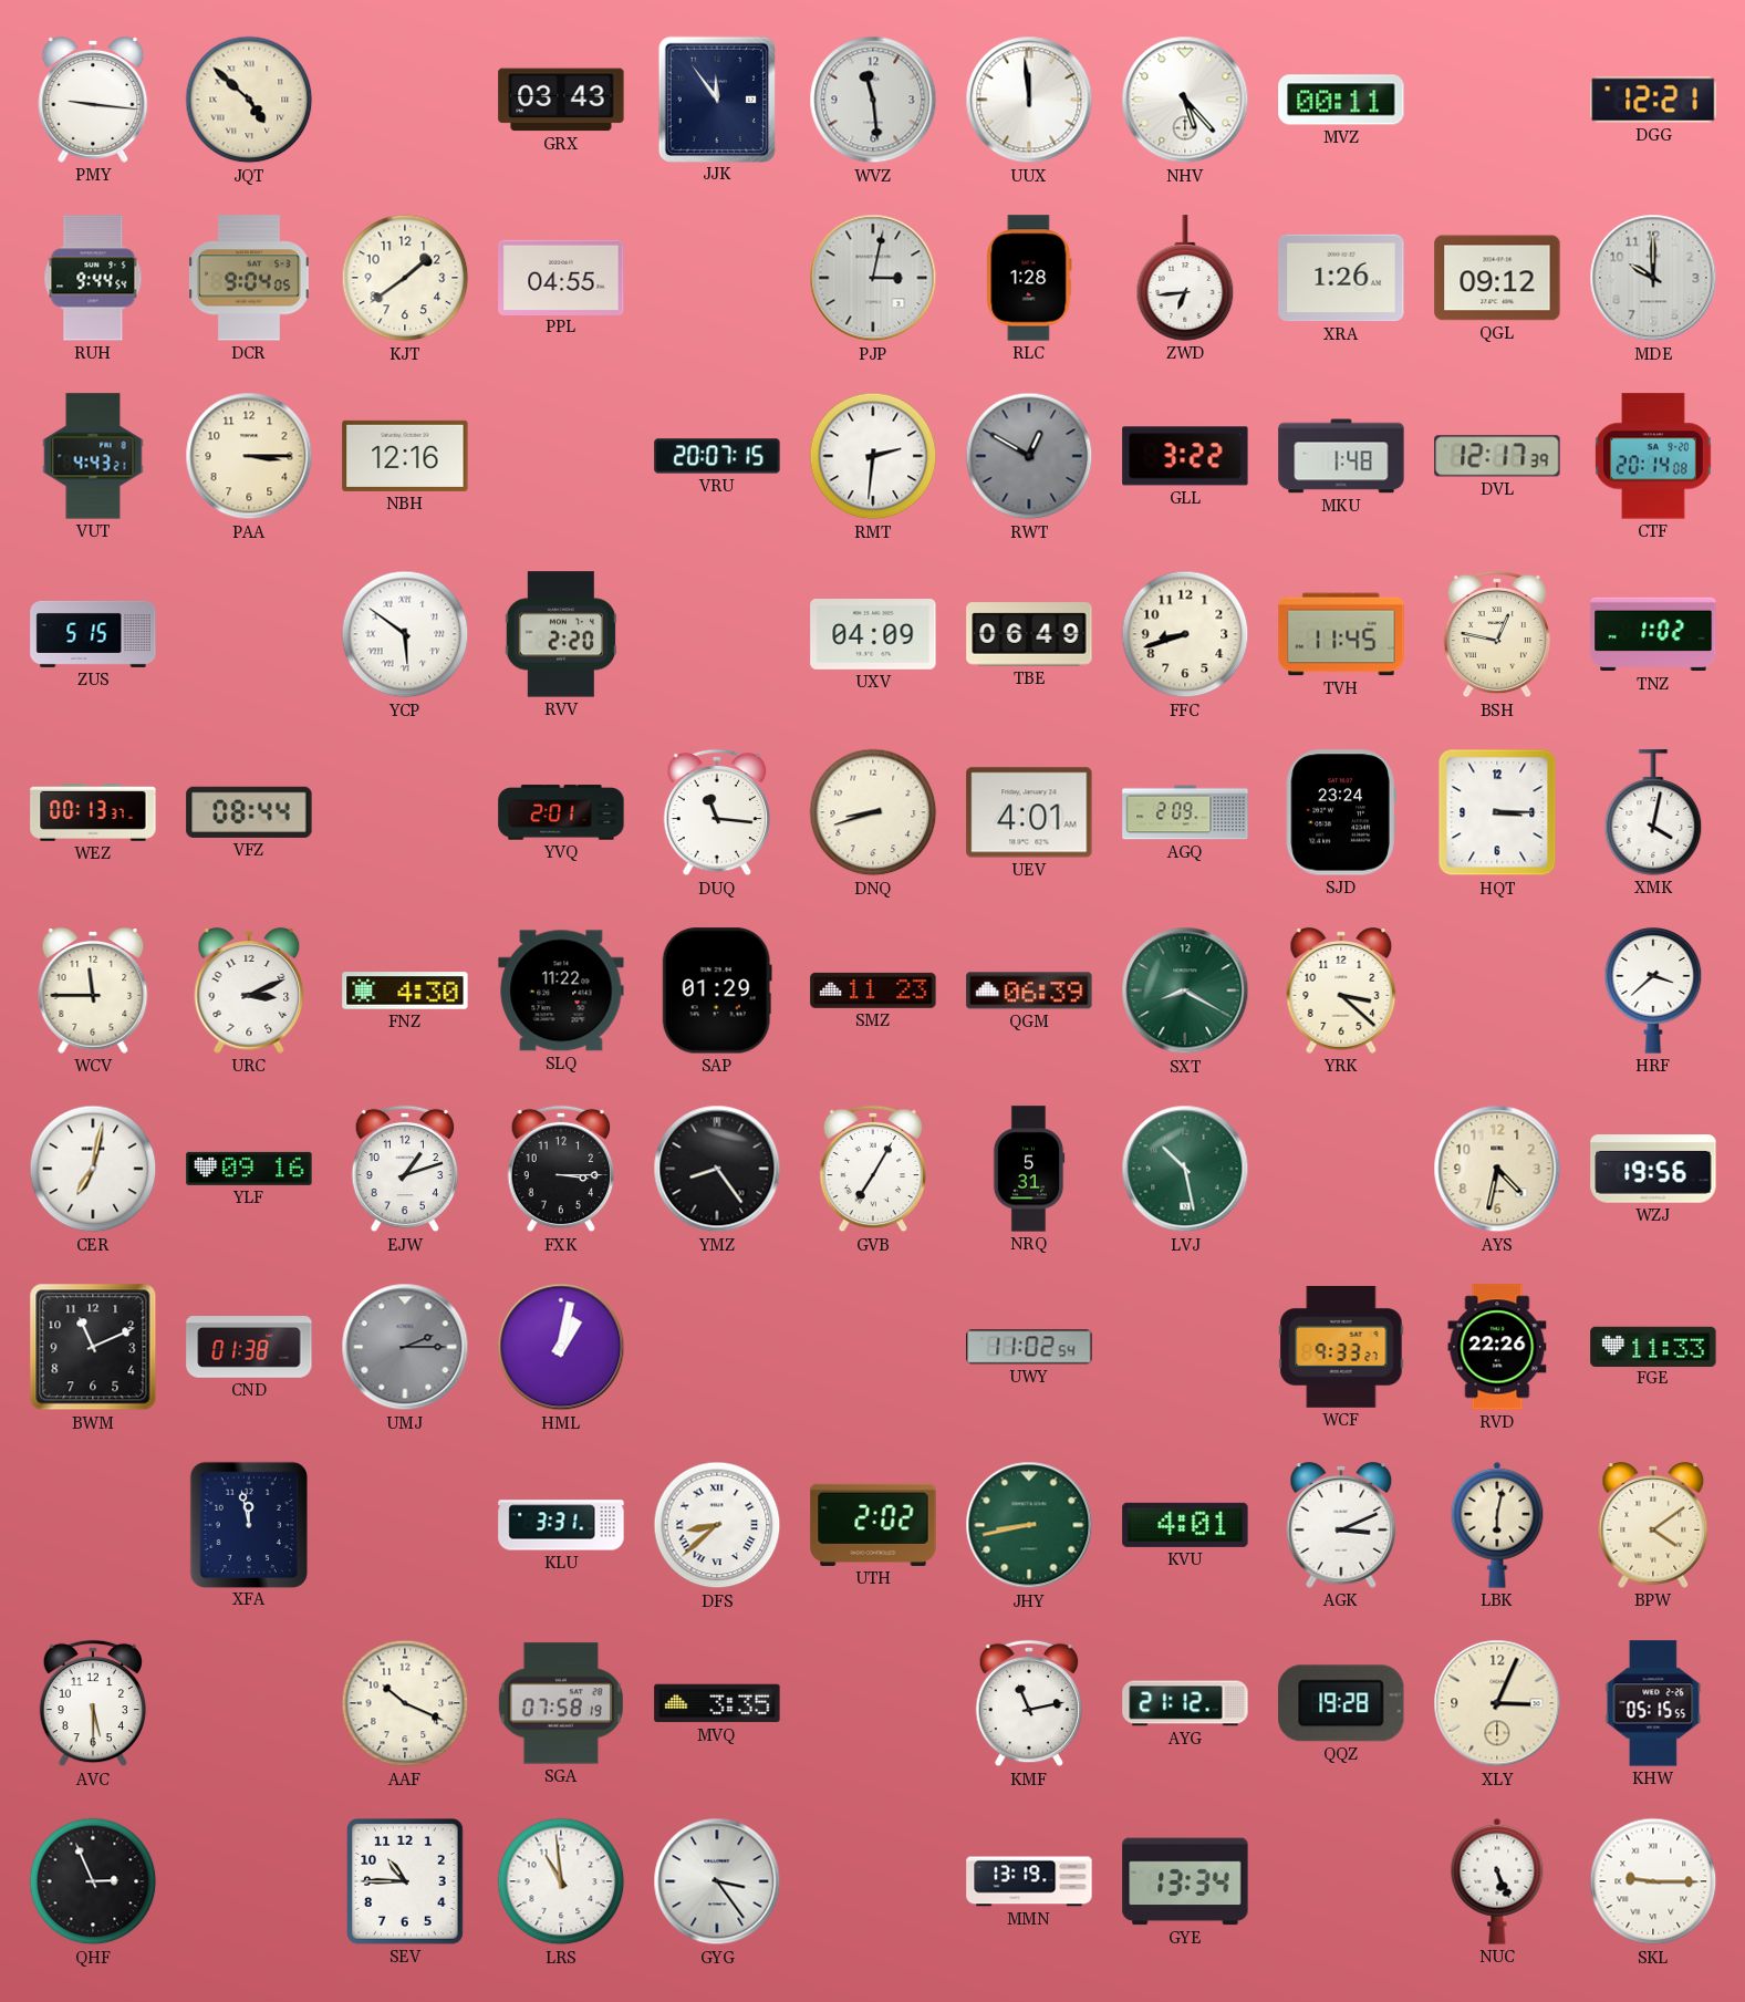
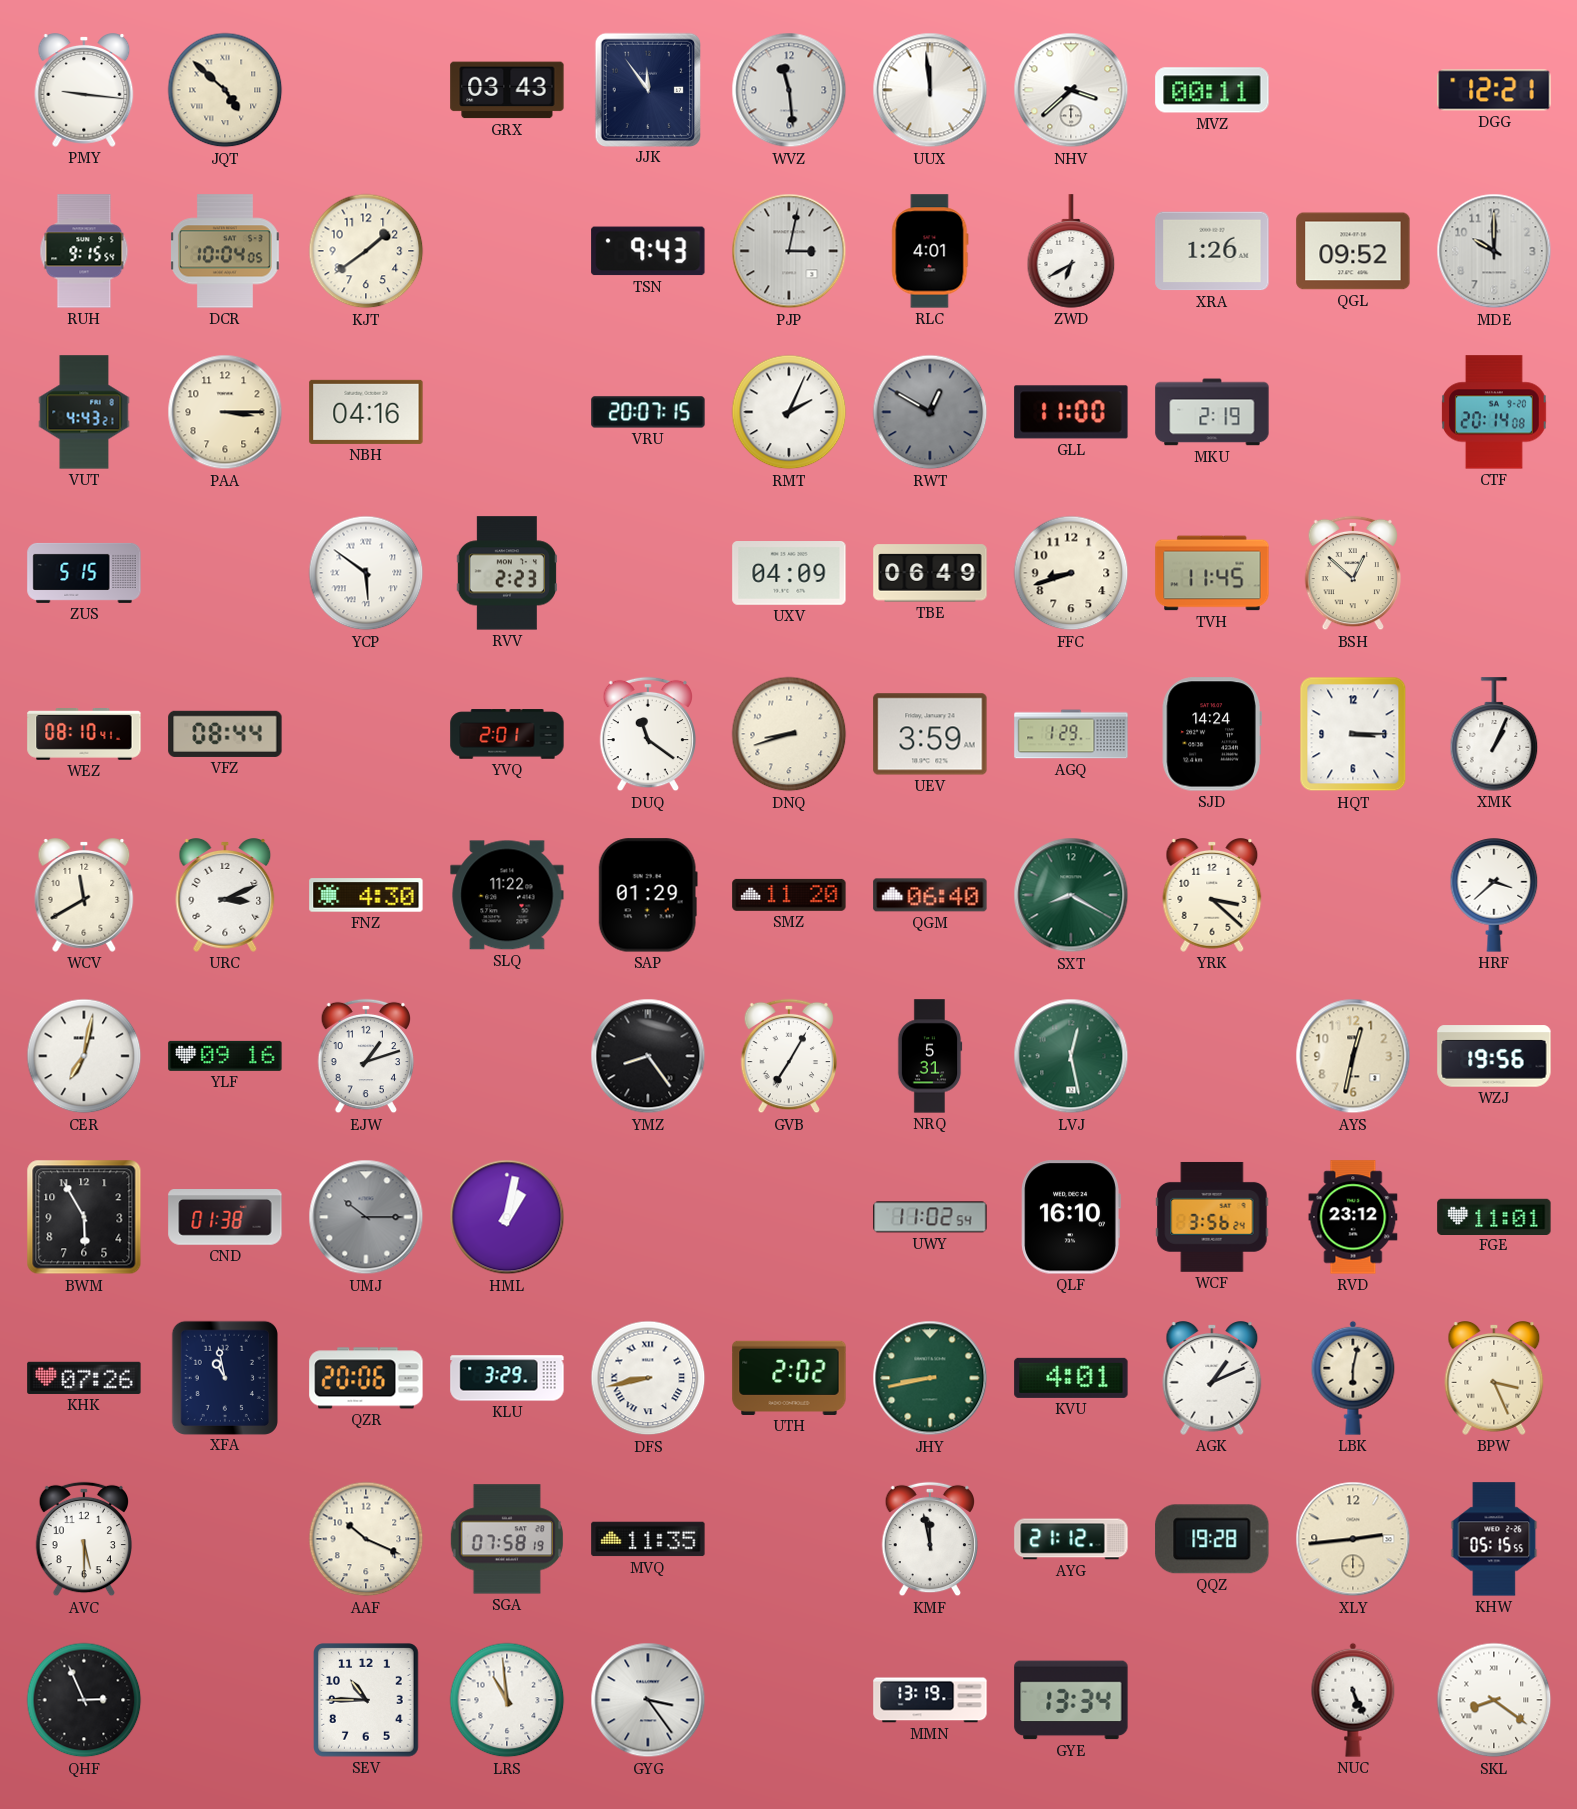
NHV: 5:23 -> 3:38
RUH: 9:44 -> 9:15
DCR: 9:04 -> 10:04
PPL: 04:55 -> none
TSN: none -> 9:43
RLC: 1:28 -> 4:01
ZWD: 6:44 -> 6:40
QGL: 09:12 -> 09:52
NBH: 12:16 -> 04:16
RMT: 2:31 -> 2:04
GLL: 3:22 -> 11:00
MKU: 1:48 -> 2:19
DVL: 12:17 -> none
RVV: 2:20 -> 2:23
BSH: 12:47 -> 12:52
TNZ: 1:02 -> none
WEZ: 00:13 -> 08:10
DUQ: 11:16 -> 11:21
UEV: 4:01 -> 3:59
AGQ: 2:09 -> 1:29
SJD: 23:24 -> 14:24
XMK: 4:02 -> 1:04
WCV: 11:45 -> 11:40
SMZ: 11:23 -> 11:20
QGM: 06:39 -> 06:40
FXK: 3:15 -> none
LVJ: 10:28 -> 12:28
AYS: 4:32 -> 12:32
BWM: 11:11 -> 5:55
UMJ: 2:15 -> 10:15
QLF: none -> 16:10
WCF: 9:33 -> 3:56
RVD: 22:26 -> 23:12
FGE: 11:33 -> 11:01
KHK: none -> 07:26
XFA: 11:58 -> 10:58
QZR: none -> 20:06
KLU: 3:31 -> 3:29
DFS: 8:38 -> 8:43
AGK: 3:11 -> 1:11
BPW: 4:09 -> 3:26
MVQ: 3:35 -> 11:35
KMF: 11:13 -> 11:58
XLY: 3:04 -> 2:44
SKL: 9:15 -> 8:21
